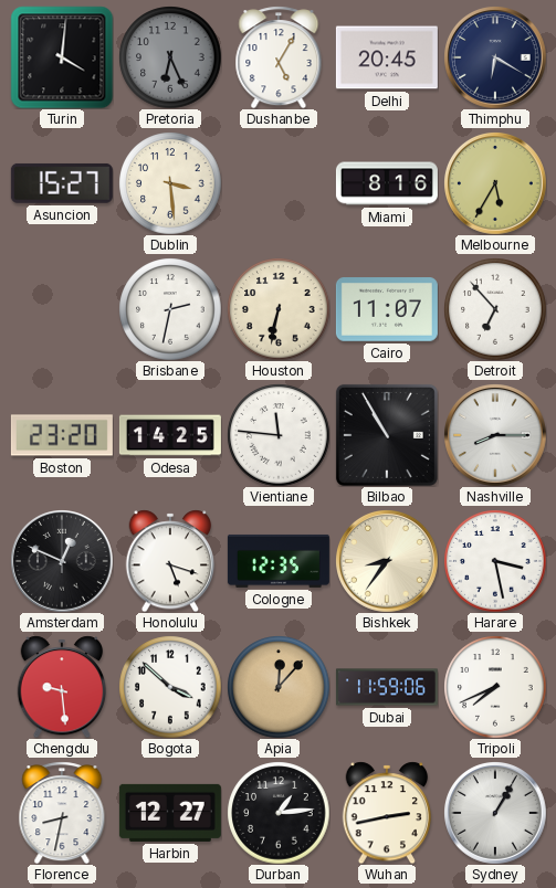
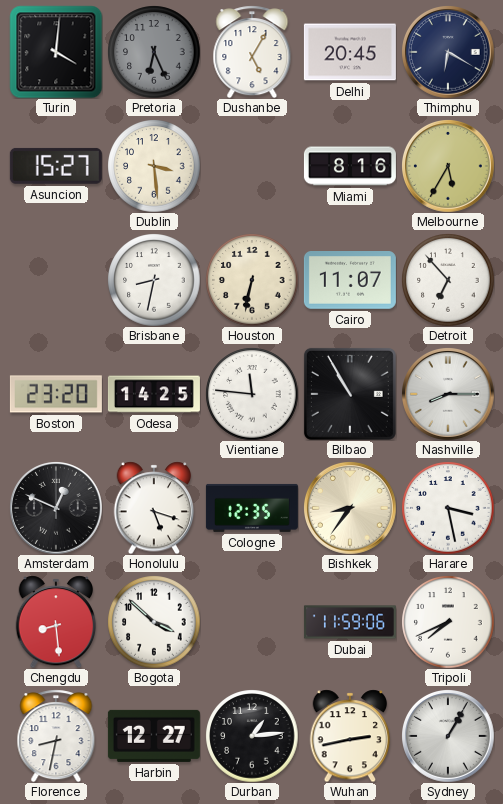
Brisbane: 2:32 -> 8:32
Chengdu: 9:29 -> 8:29
Apia: 12:07 -> none
